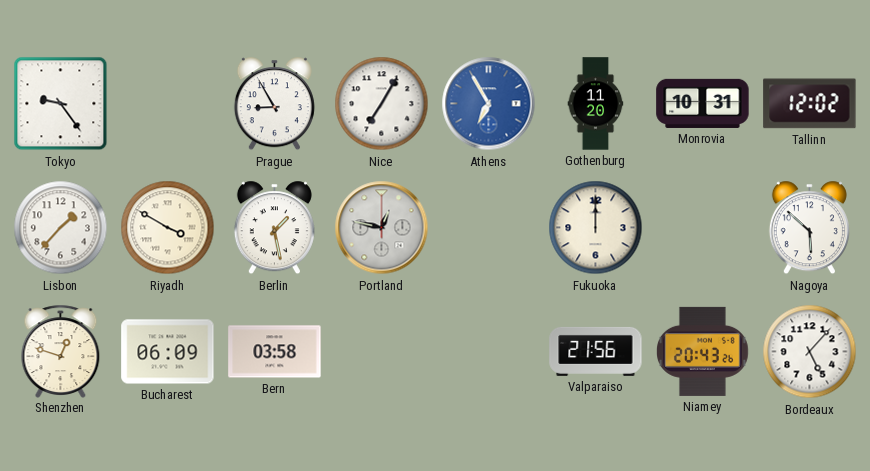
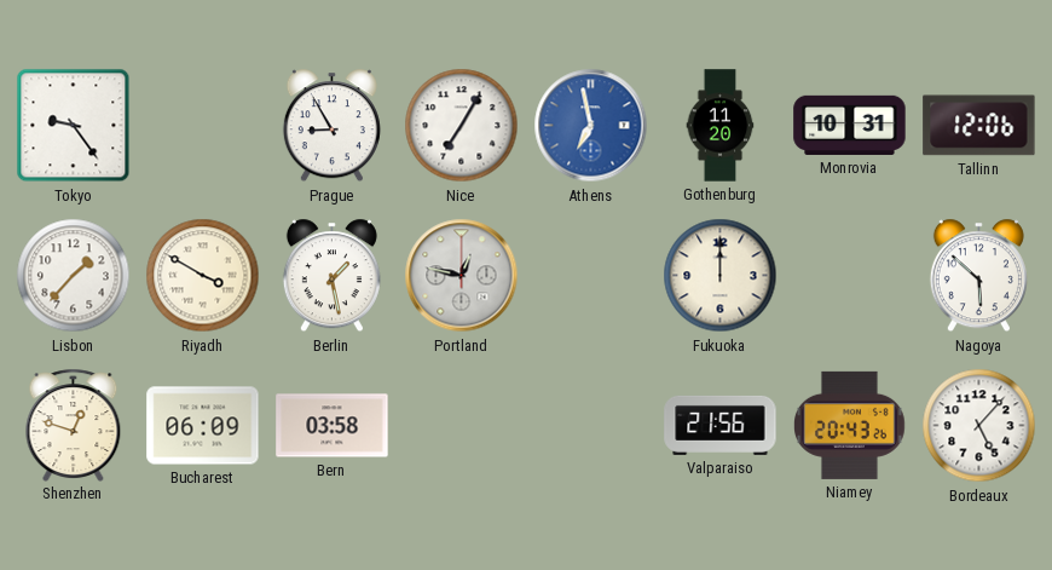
Athens: 6:55 -> 6:58
Tallinn: 12:02 -> 12:06
